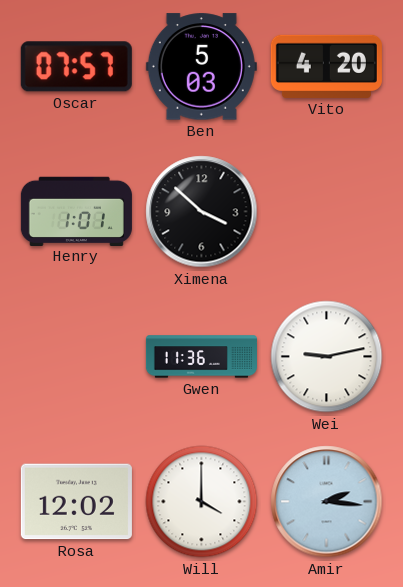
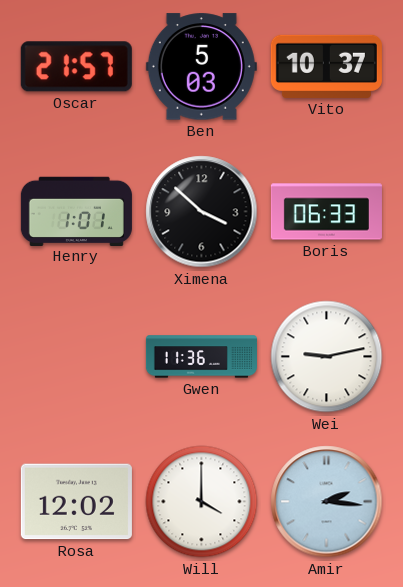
Oscar: 07:57 -> 21:57
Vito: 4:20 -> 10:37
Boris: none -> 06:33
